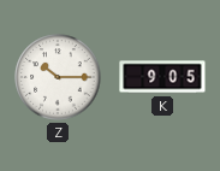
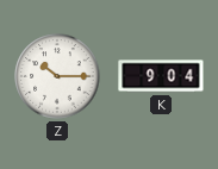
K: 9:05 -> 9:04
